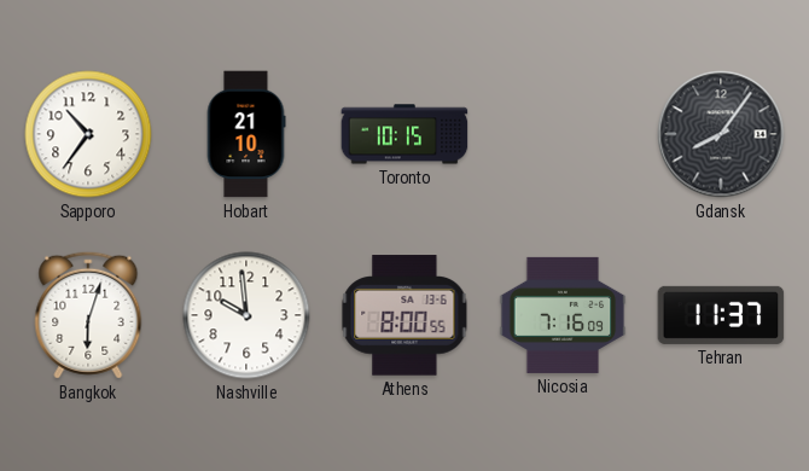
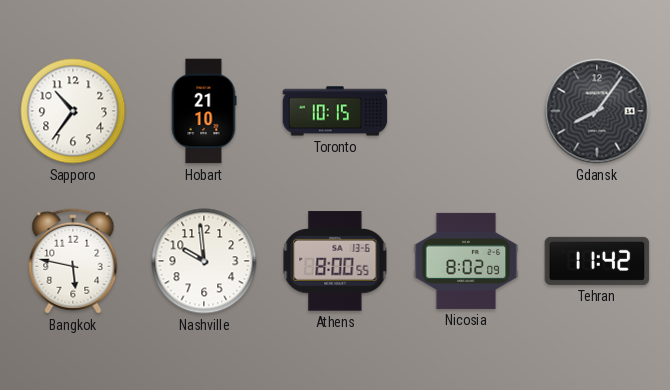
Bangkok: 6:03 -> 5:47
Nicosia: 7:16 -> 8:02
Tehran: 11:37 -> 11:42
